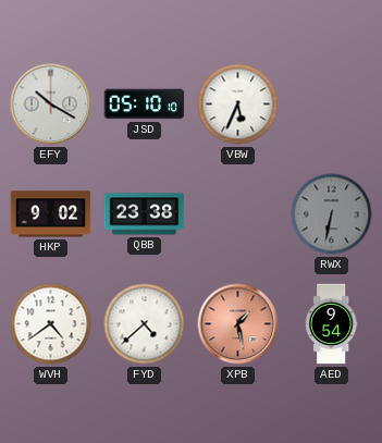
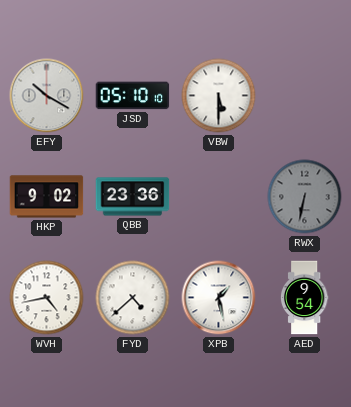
VBW: 5:34 -> 5:30
QBB: 23:38 -> 23:36
WVH: 4:39 -> 4:43
XPB dial: salmon -> white
